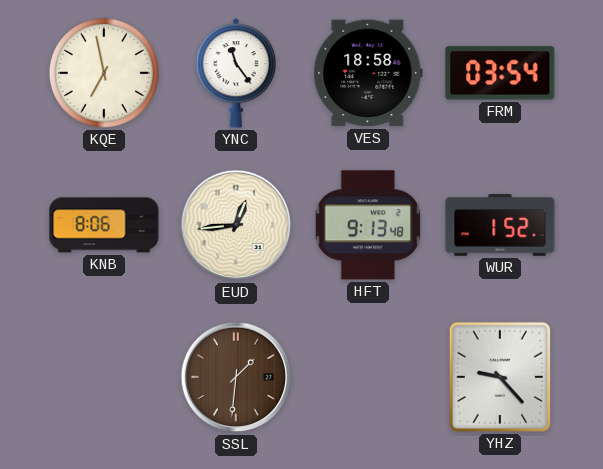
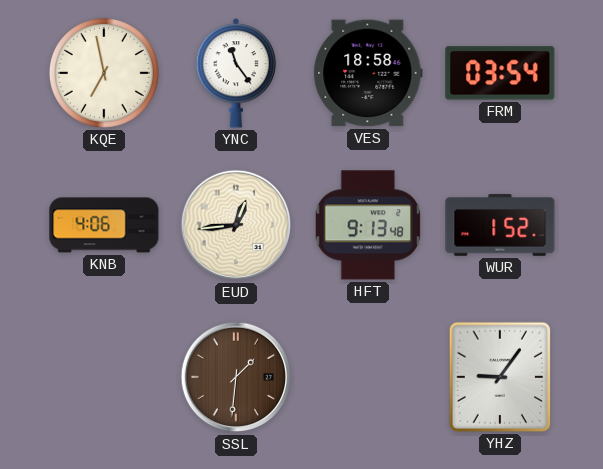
KNB: 8:06 -> 4:06
YHZ: 9:23 -> 9:06
